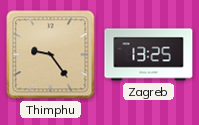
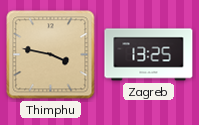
Thimphu: 9:24 -> 3:47
